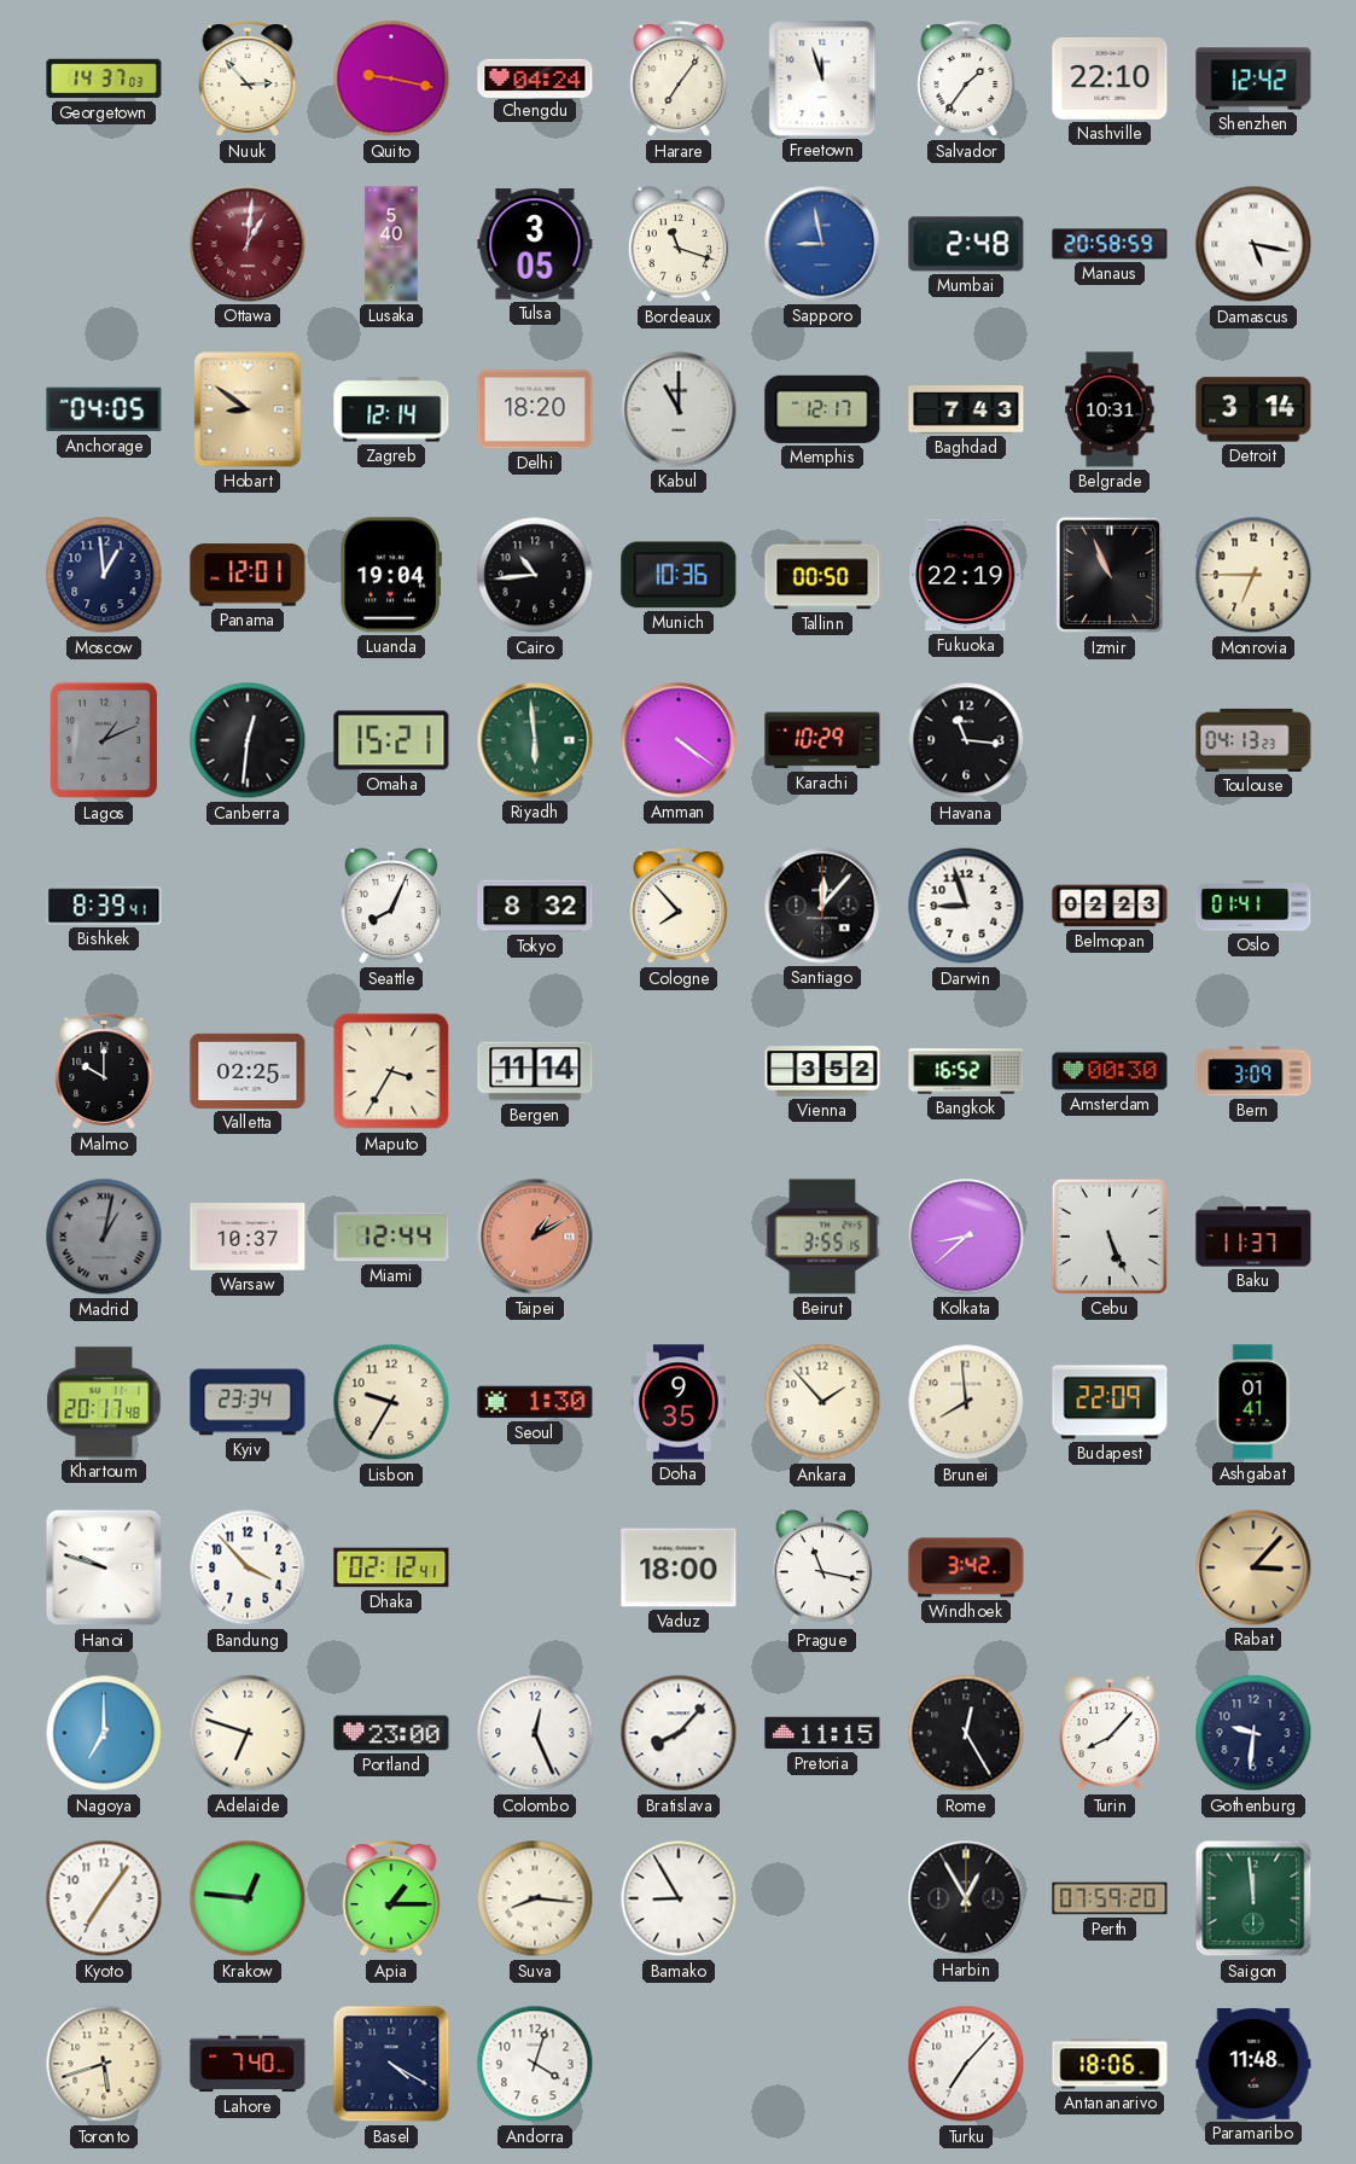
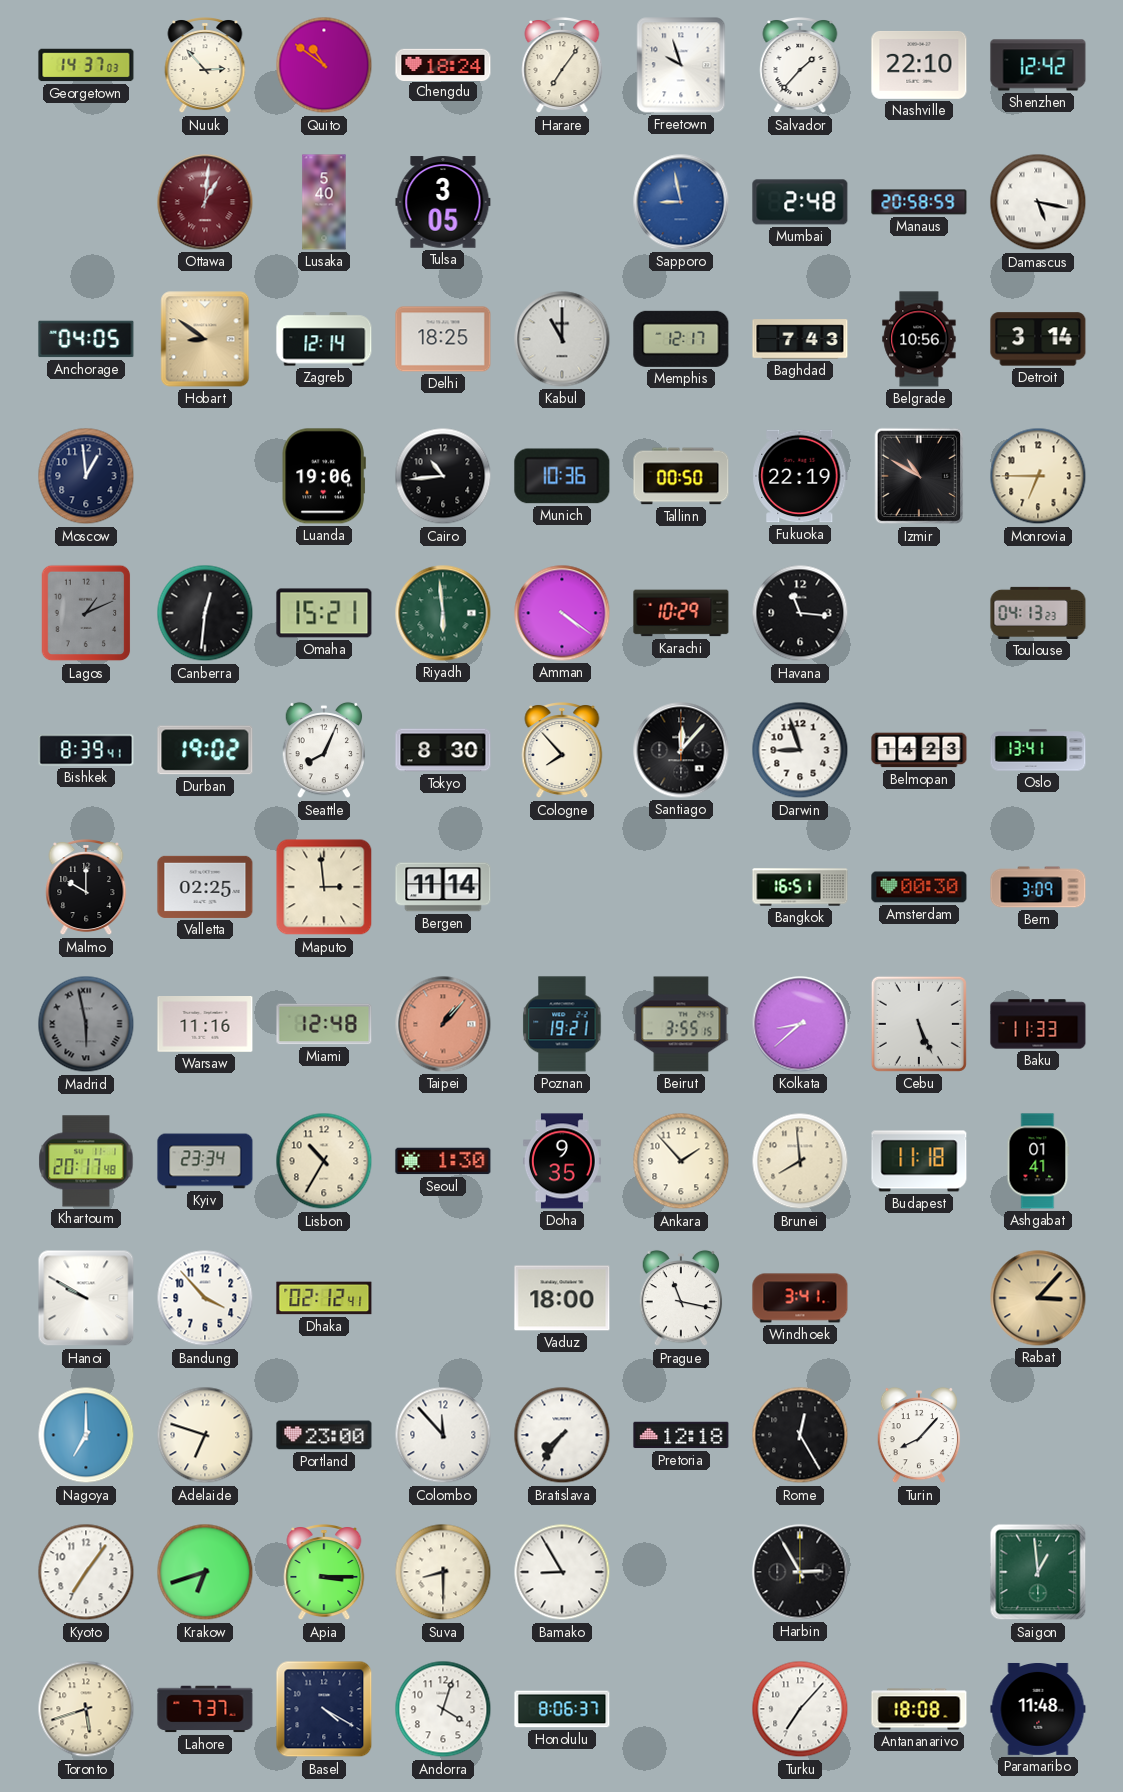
Quito: 9:17 -> 10:51
Chengdu: 04:24 -> 18:24
Freetown: 11:57 -> 9:57
Salvador: 1:36 -> 1:37
Bordeaux: 11:18 -> none
Delhi: 18:20 -> 18:25
Belgrade: 10:31 -> 10:56
Panama: 12:01 -> none
Luanda: 19:04 -> 19:06
Izmir: 10:56 -> 10:50
Durban: none -> 19:02
Tokyo: 8:32 -> 8:30
Belmopan: 02:23 -> 14:23
Oslo: 01:41 -> 13:41
Maputo: 3:35 -> 2:59
Vienna: 3:52 -> none
Bangkok: 16:52 -> 16:51
Madrid: 1:02 -> 5:58
Warsaw: 10:37 -> 11:16
Miami: 12:44 -> 12:48
Taipei: 1:10 -> 1:07
Poznan: none -> 19:21
Baku: 11:37 -> 11:33
Lisbon: 9:35 -> 10:35
Budapest: 22:09 -> 11:18
Hanoi: 9:48 -> 9:50
Windhoek: 3:42 -> 3:41
Colombo: 12:26 -> 11:53
Bratislava: 8:07 -> 7:36
Pretoria: 11:15 -> 12:18
Gothenburg: 9:31 -> none
Krakow: 12:46 -> 6:42
Apia: 1:15 -> 3:15
Suva: 8:16 -> 8:30
Harbin: 12:55 -> 2:55
Perth: 07:59 -> none
Saigon: 11:59 -> 12:59
Lahore: 7:40 -> 7:37
Honolulu: none -> 8:06
Antananarivo: 18:06 -> 18:08
